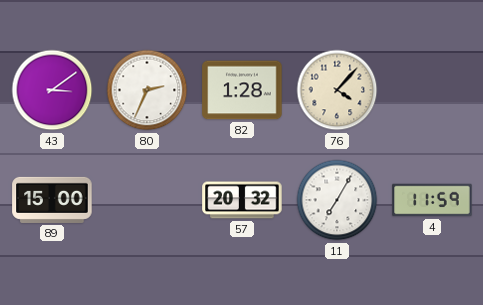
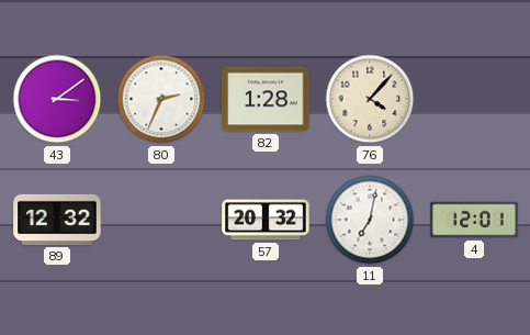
89: 15:00 -> 12:32
11: 7:05 -> 7:02
4: 11:59 -> 12:01
